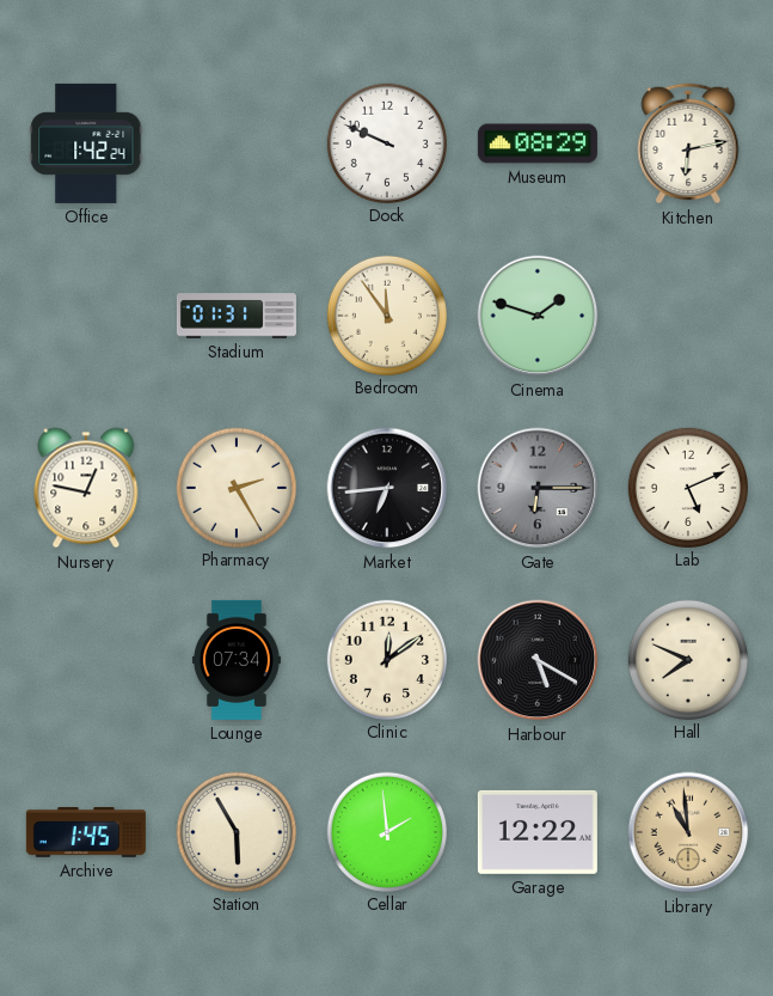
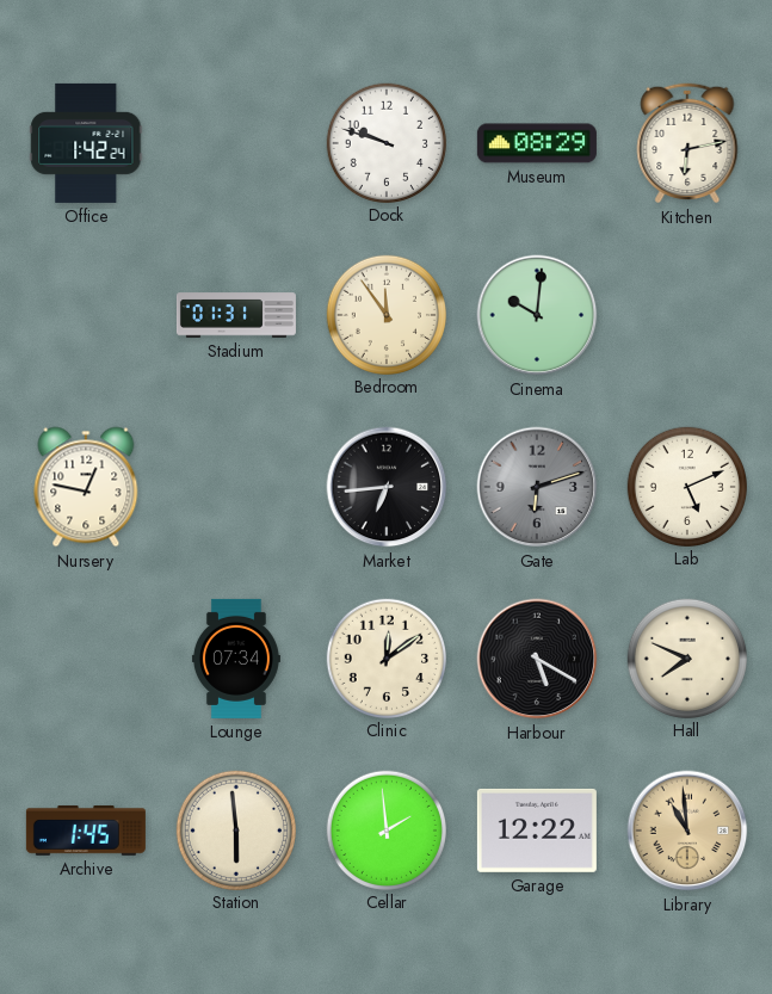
Dock: 9:49 -> 9:48
Cinema: 1:48 -> 10:01
Pharmacy: 2:25 -> none
Gate: 6:15 -> 6:12
Station: 5:55 -> 5:59
